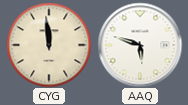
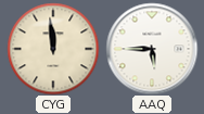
AAQ: 5:48 -> 5:45
